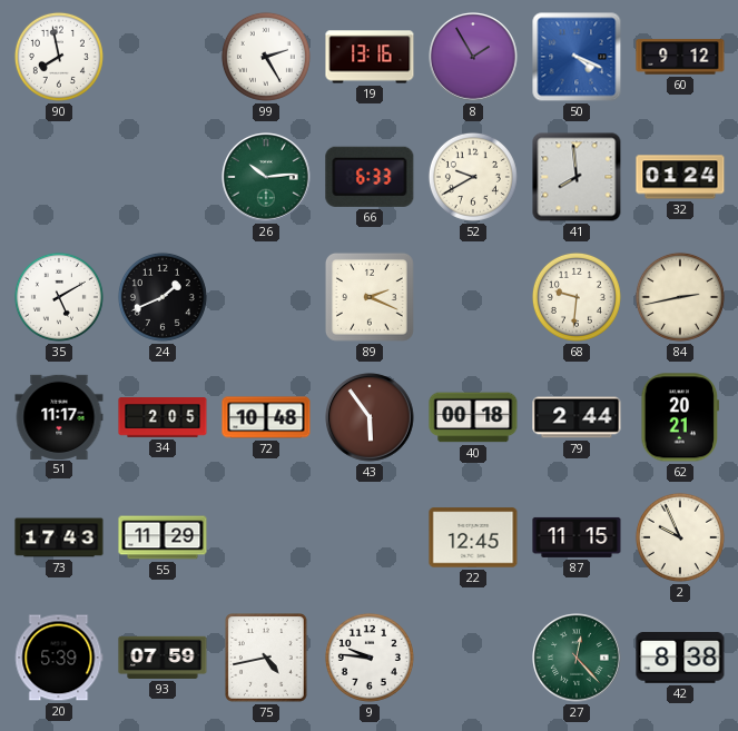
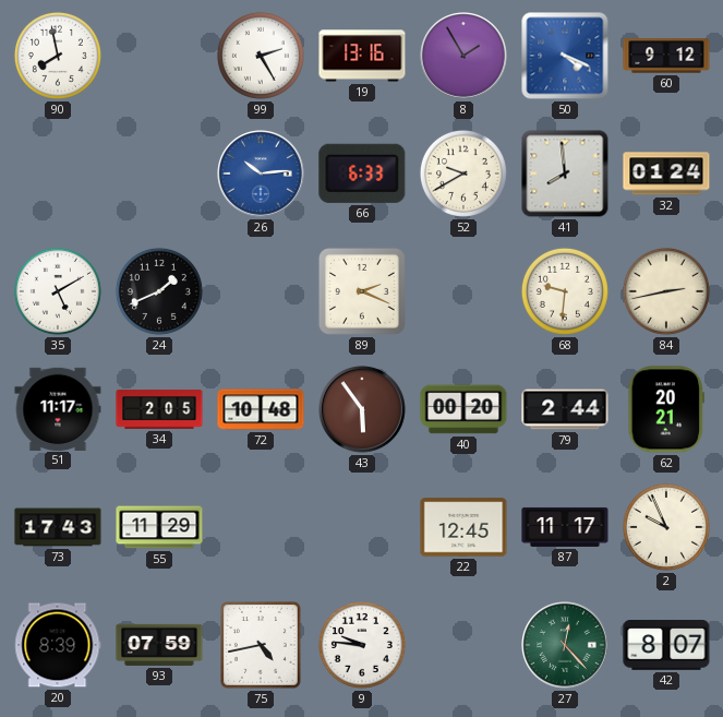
26 dial: green -> blue
40: 00:18 -> 00:20
87: 11:15 -> 11:17
20: 5:39 -> 8:39
42: 8:38 -> 8:07
